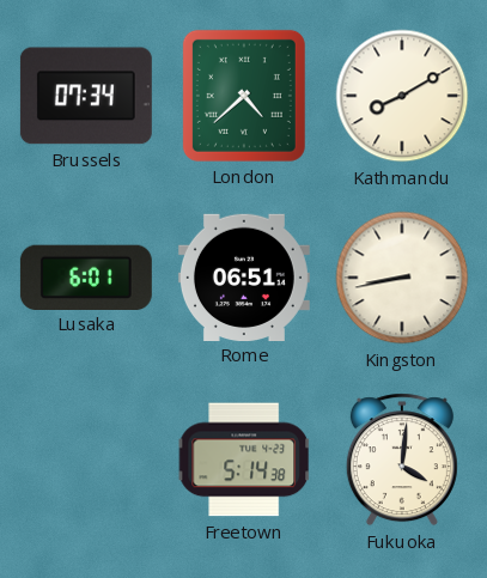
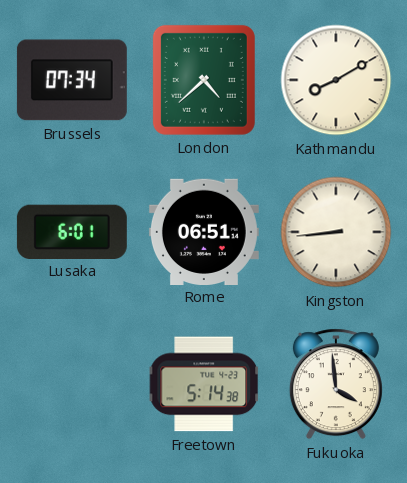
Kingston: 8:43 -> 8:44
Fukuoka: 4:01 -> 3:59
